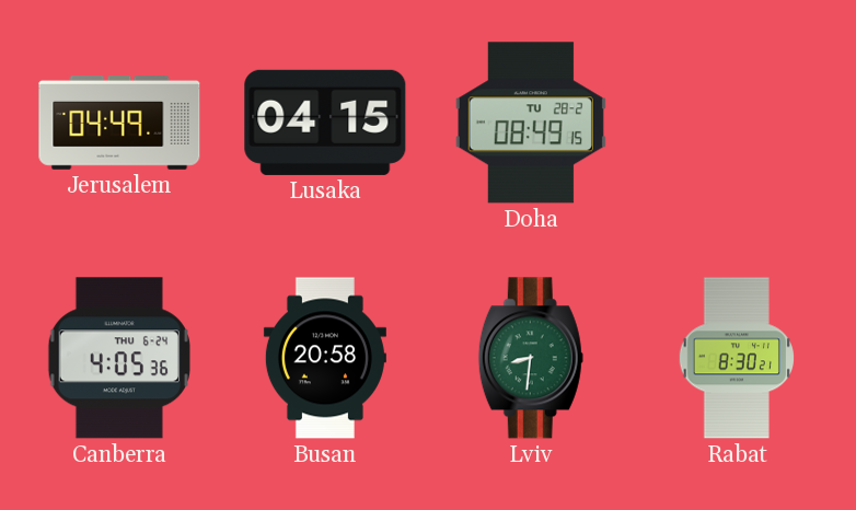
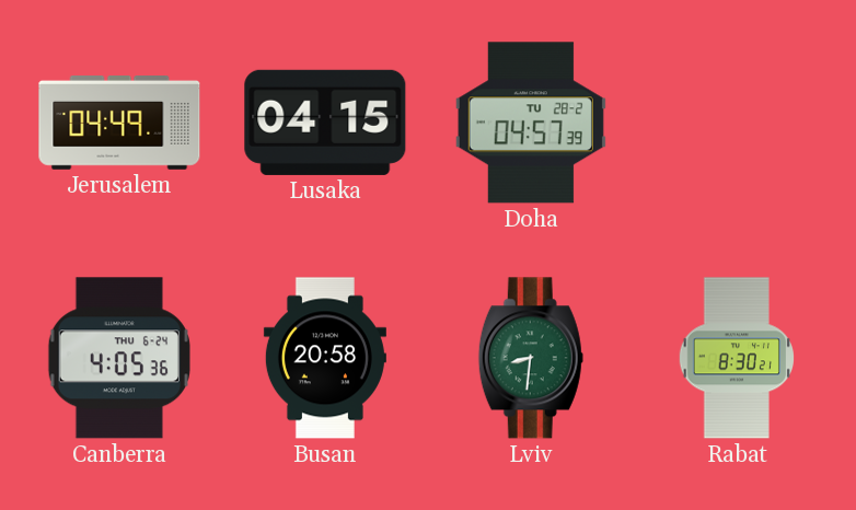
Doha: 08:49 -> 04:57
